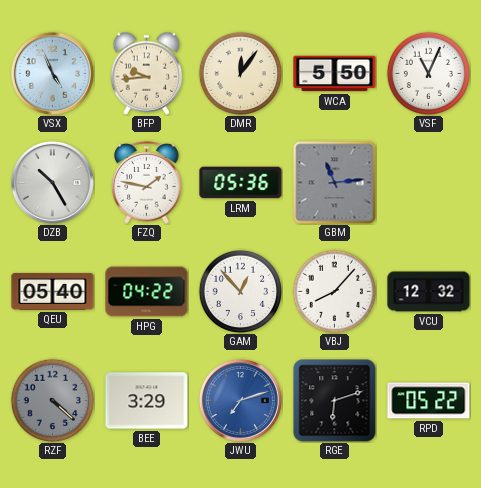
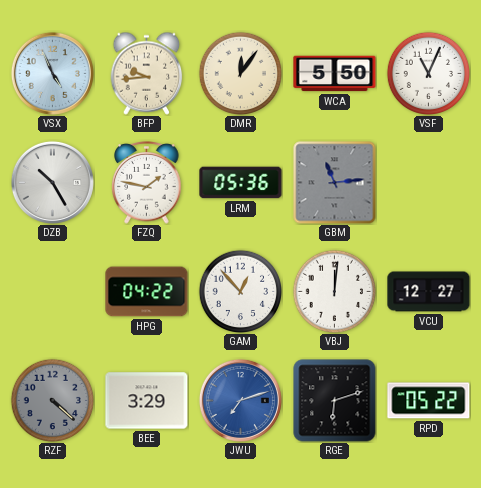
QEU: 05:40 -> none
VBJ: 8:07 -> 12:01
VCU: 12:32 -> 12:27
